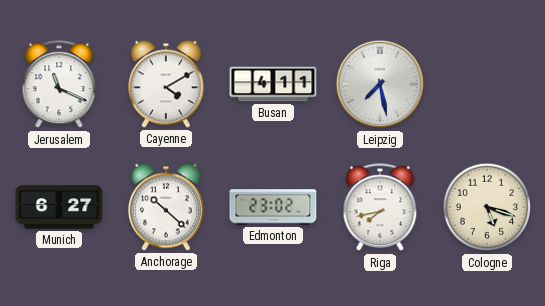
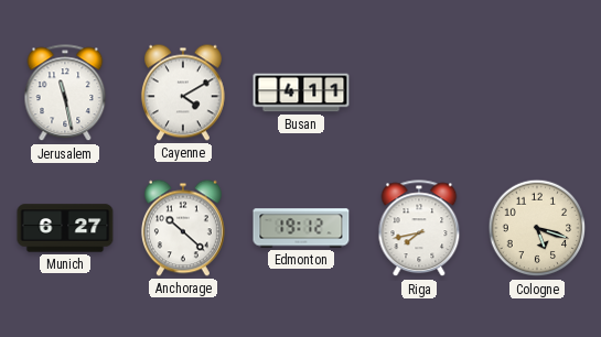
Jerusalem: 11:19 -> 11:28
Leipzig: 7:28 -> none
Edmonton: 23:02 -> 19:12
